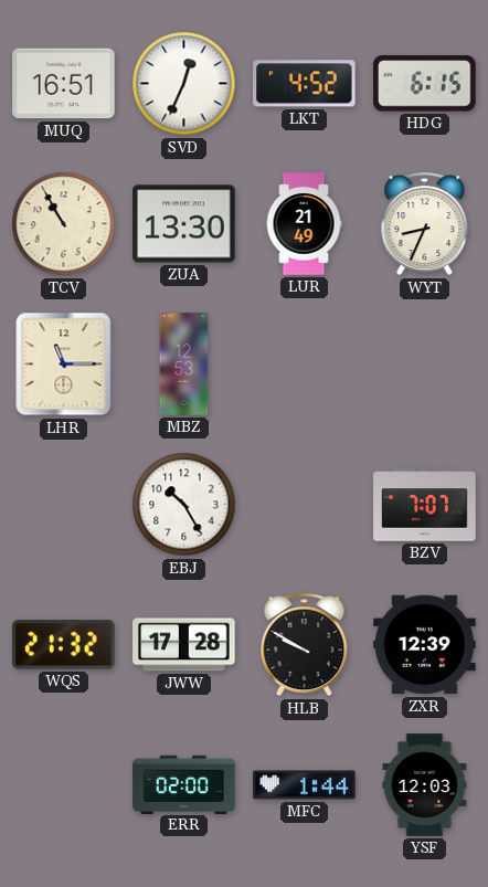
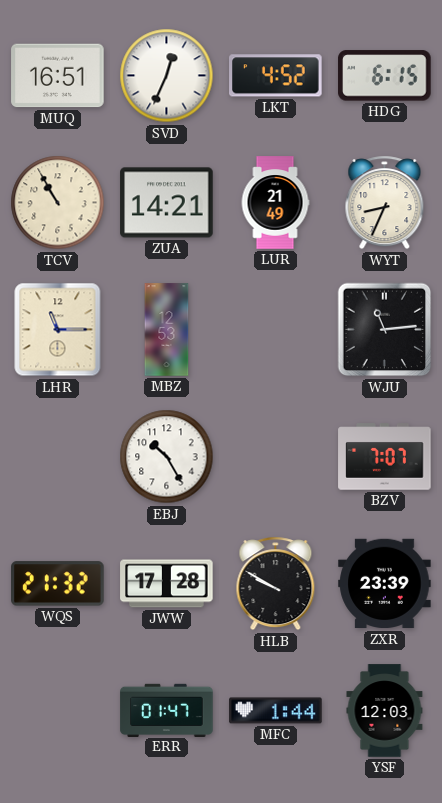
ZUA: 13:30 -> 14:21
WJU: none -> 11:14
ZXR: 12:39 -> 23:39
ERR: 02:00 -> 01:47
